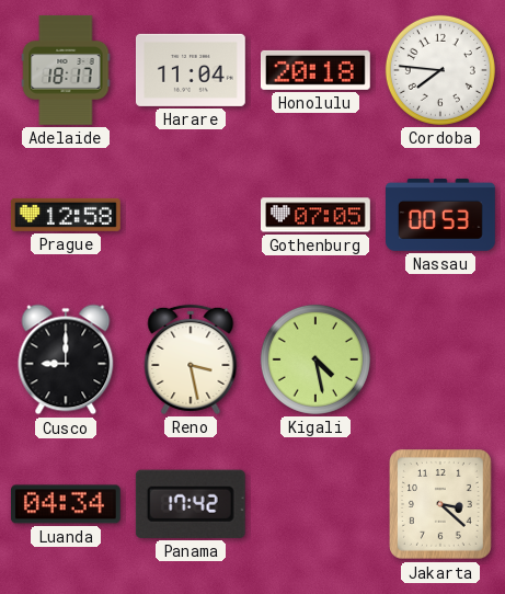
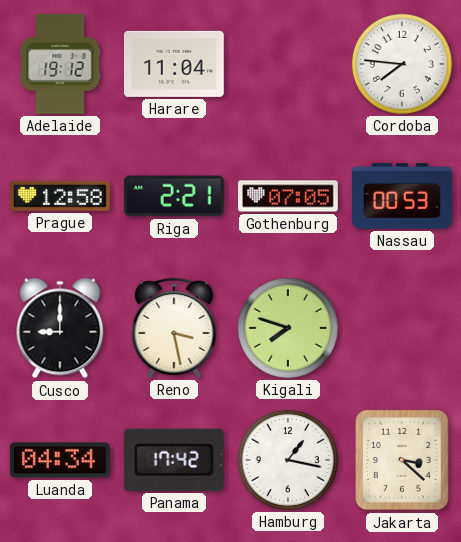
Adelaide: 18:17 -> 19:12
Honolulu: 20:18 -> none
Riga: none -> 2:21
Kigali: 4:28 -> 7:48
Hamburg: none -> 1:17
